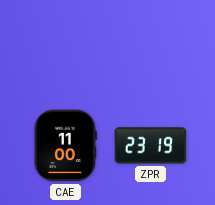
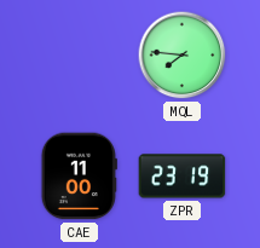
MQL: none -> 7:46
